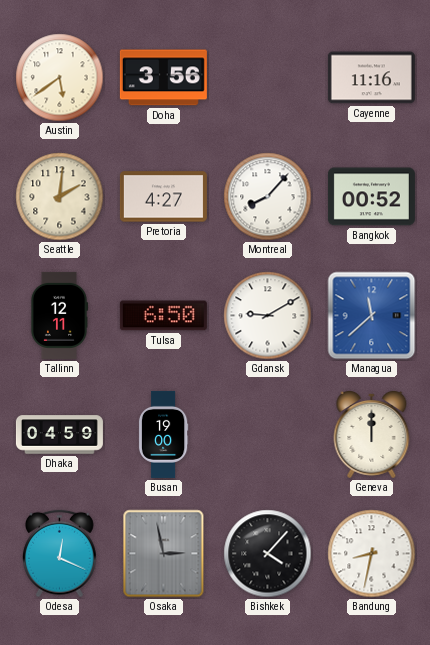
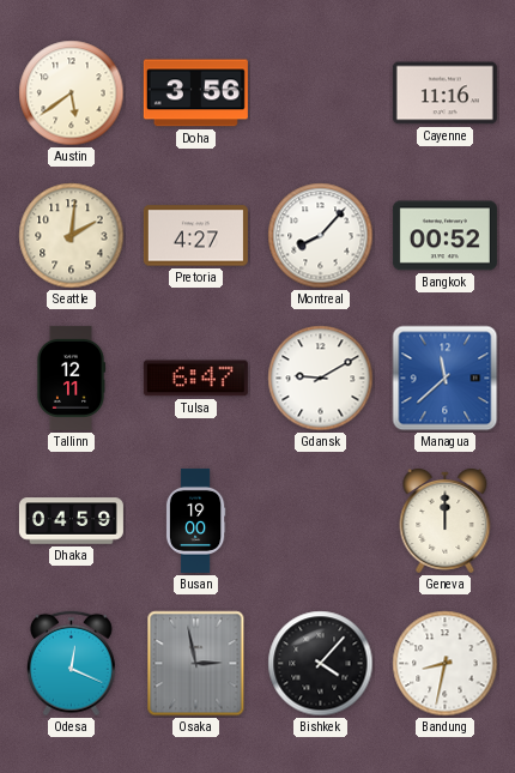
Tulsa: 6:50 -> 6:47
